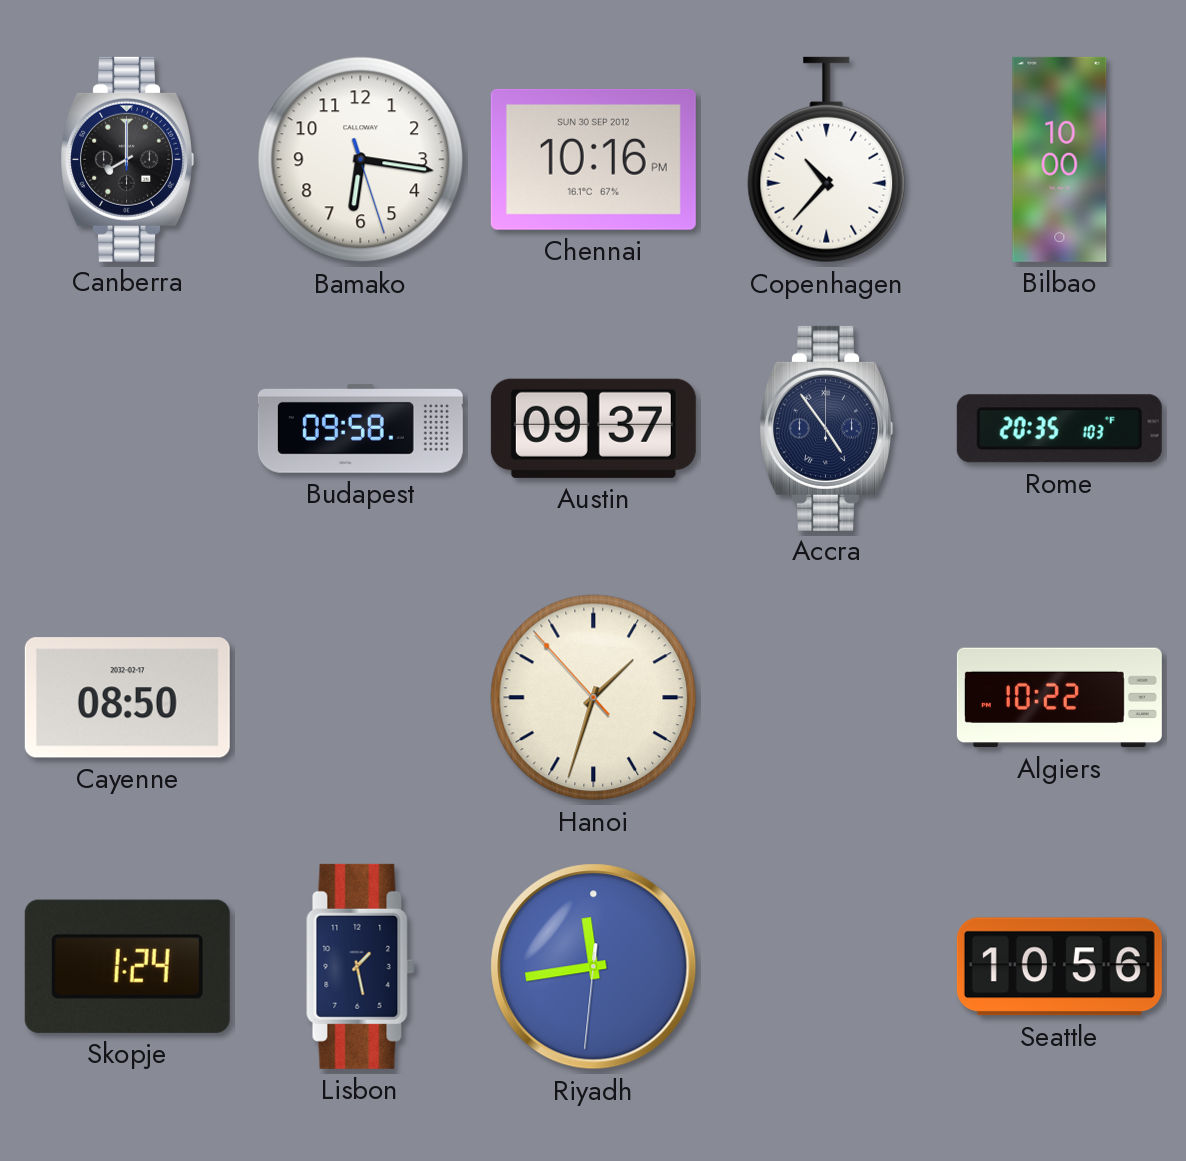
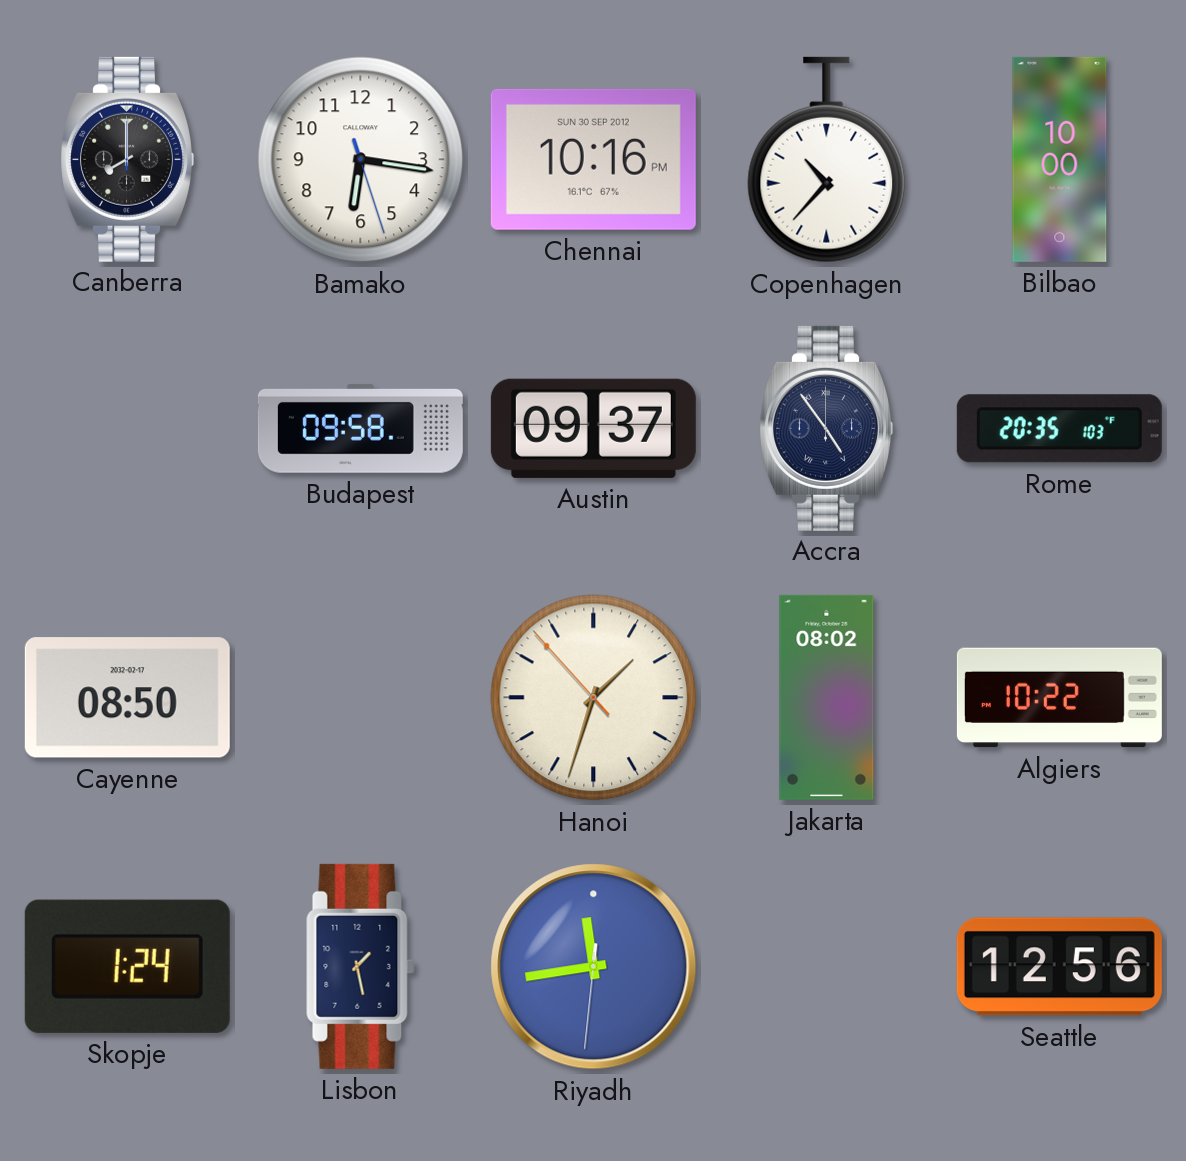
Jakarta: none -> 08:02
Seattle: 10:56 -> 12:56
